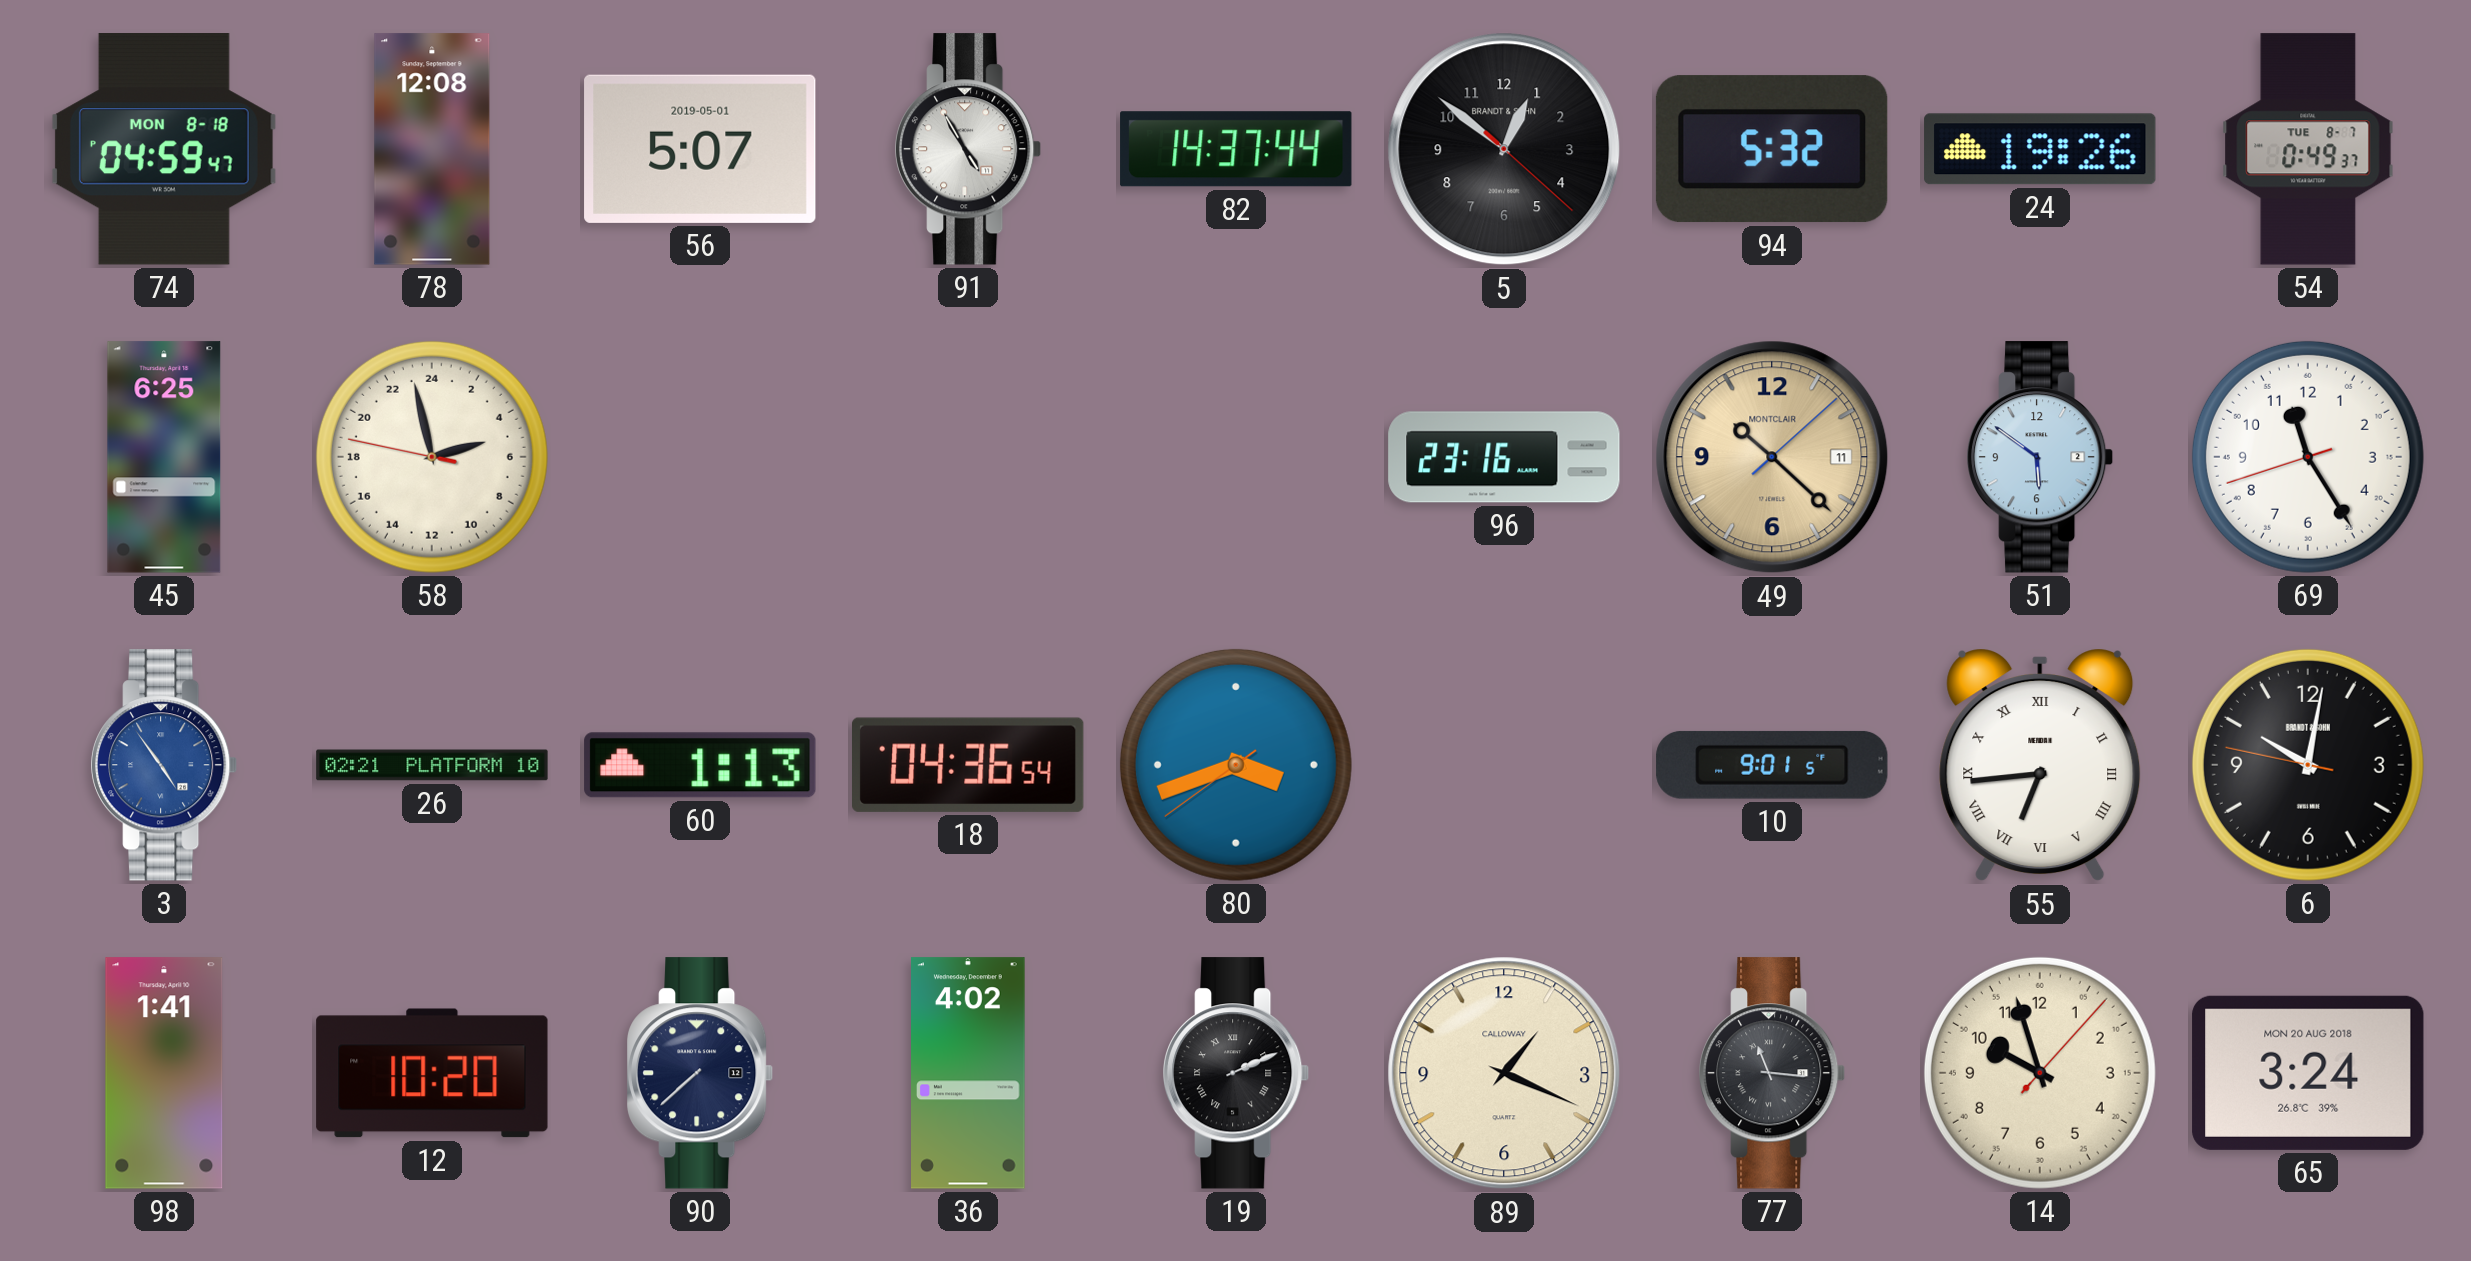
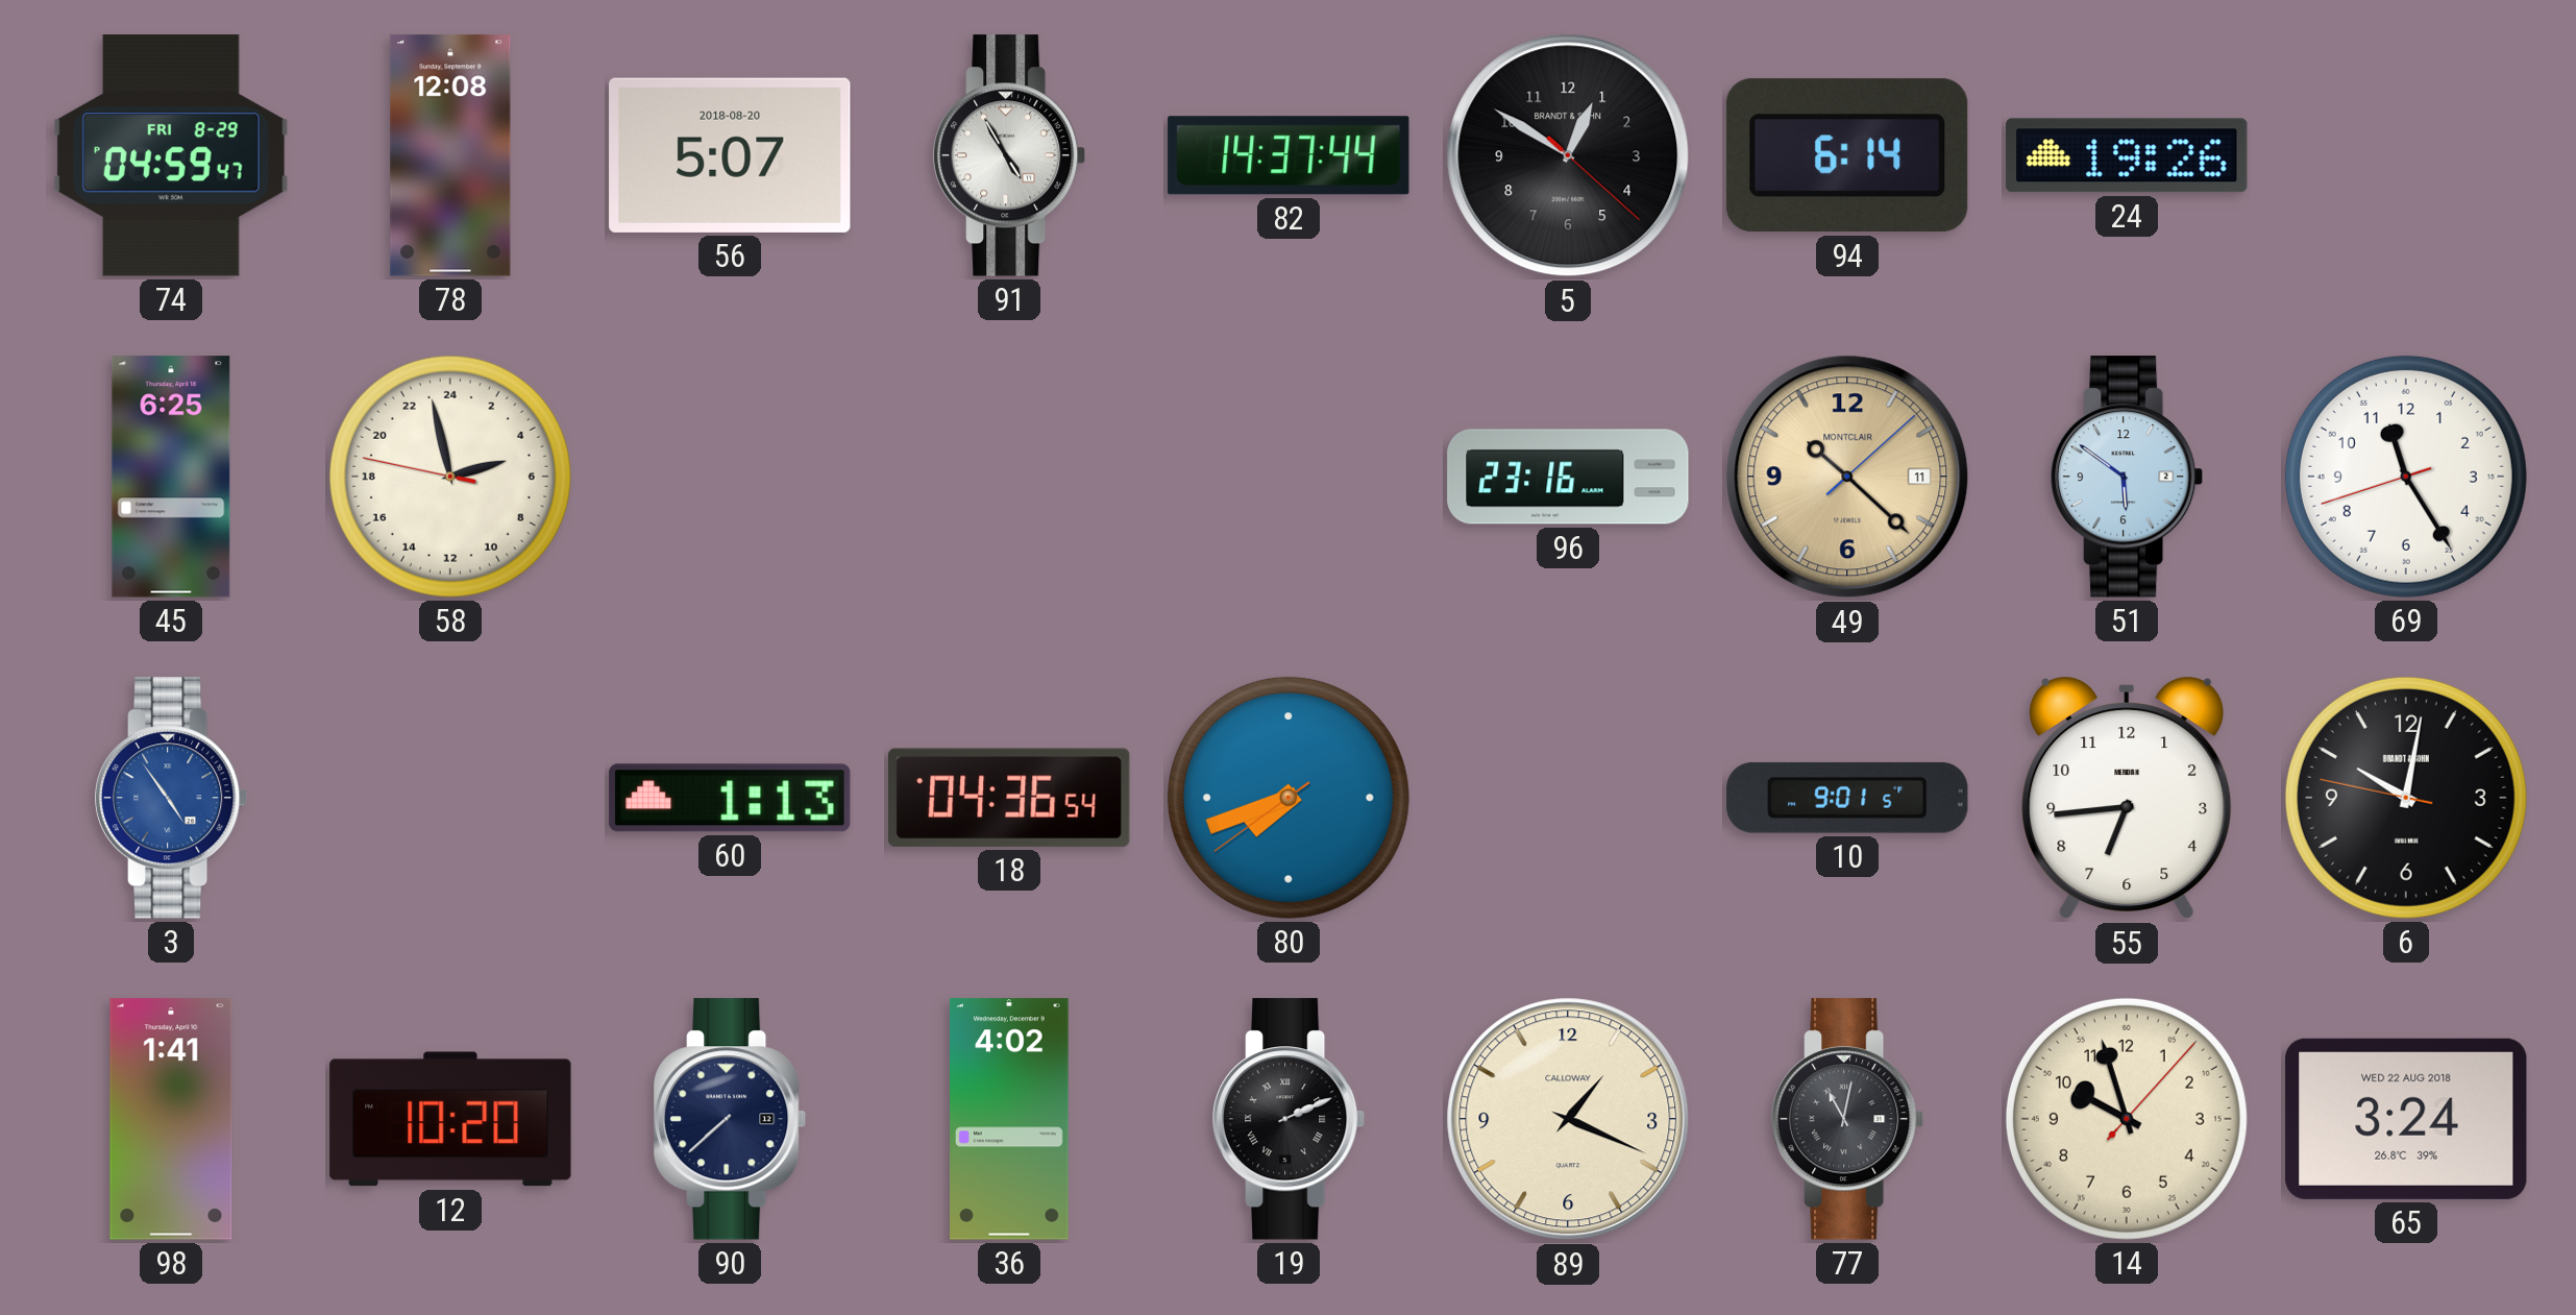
74 date: MON 8-18 -> FRI 8-29
56 date: 2019-05-01 -> 2018-08-20
5: 12:51 -> 12:50
94: 5:32 -> 6:14
54: 0:49 -> none
26: 02:21 -> none
80: 3:41 -> 7:41
55 numerals: Roman -> Arabic
77: 11:16 -> 11:02
65 date: MON 20 AUG 2018 -> WED 22 AUG 2018
